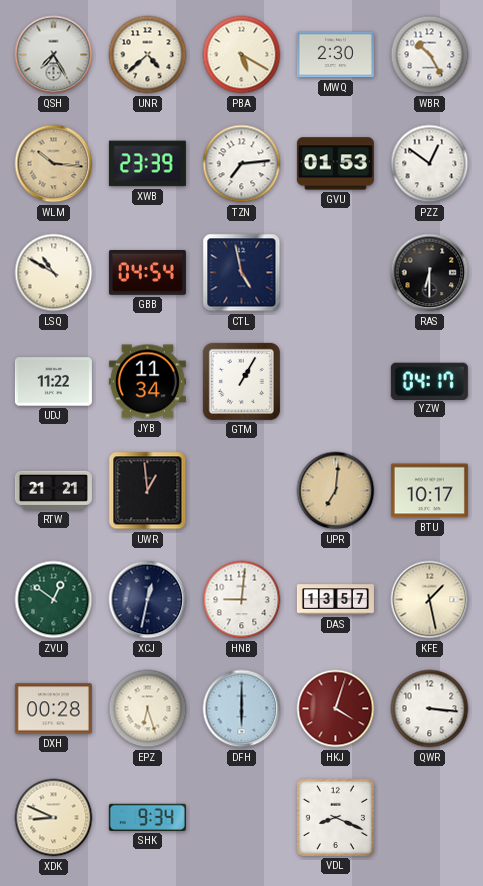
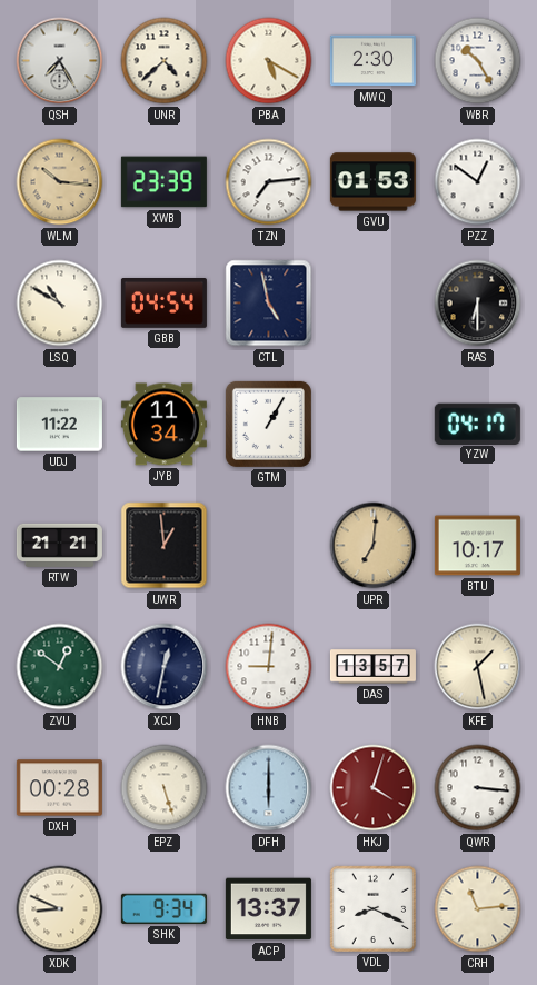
EPZ: 6:27 -> 5:27
ACP: none -> 13:37
CRH: none -> 11:14
